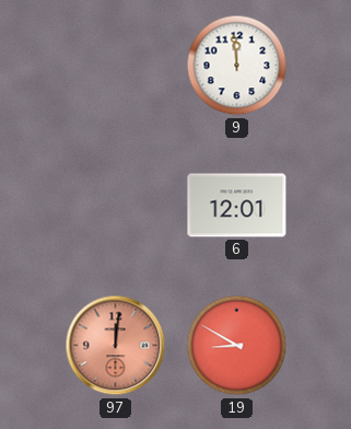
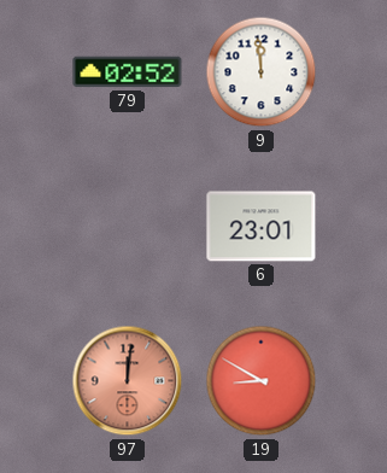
79: none -> 02:52
6: 12:01 -> 23:01
